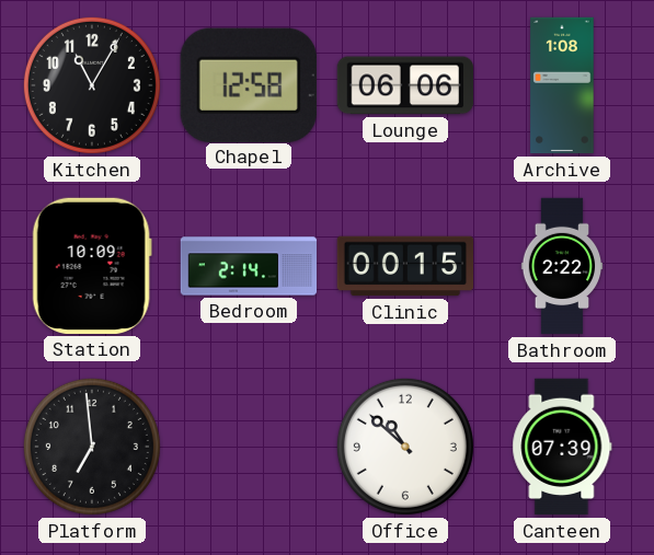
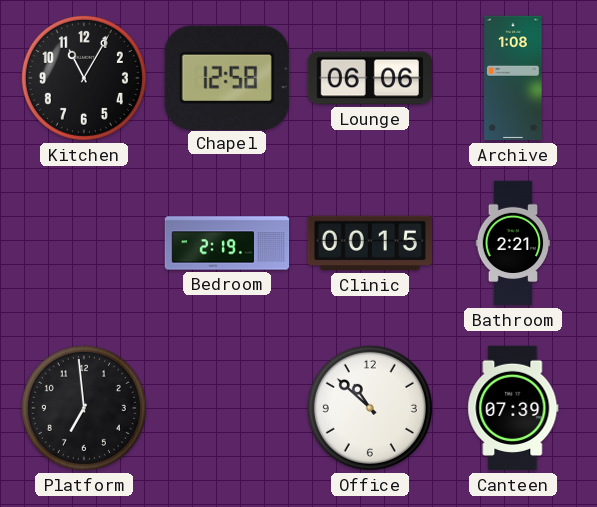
Station: 10:09 -> none
Bedroom: 2:14 -> 2:19
Bathroom: 2:22 -> 2:21
